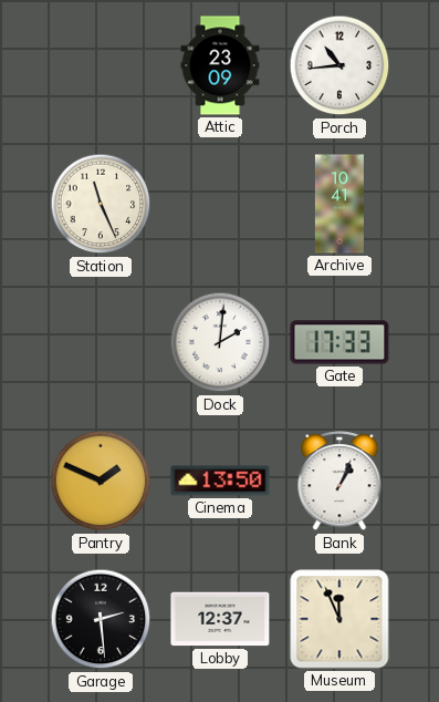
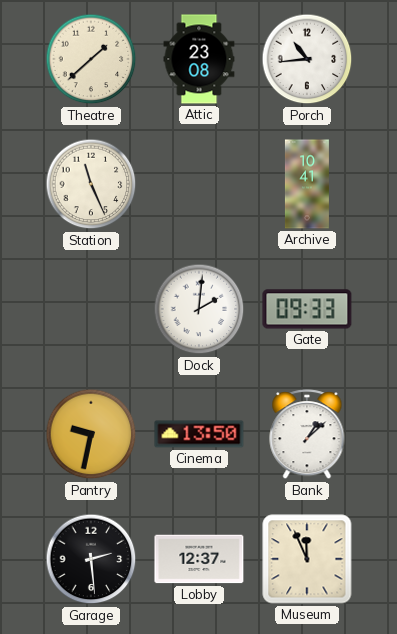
Theatre: none -> 1:38
Attic: 23:09 -> 23:08
Gate: 17:33 -> 09:33
Pantry: 1:49 -> 9:32
Bank: 1:04 -> 1:08
